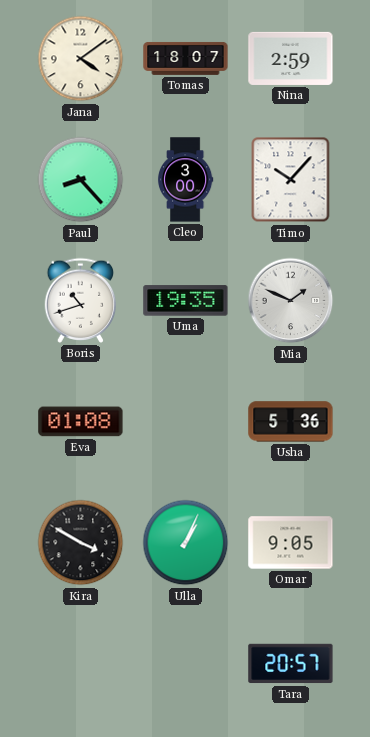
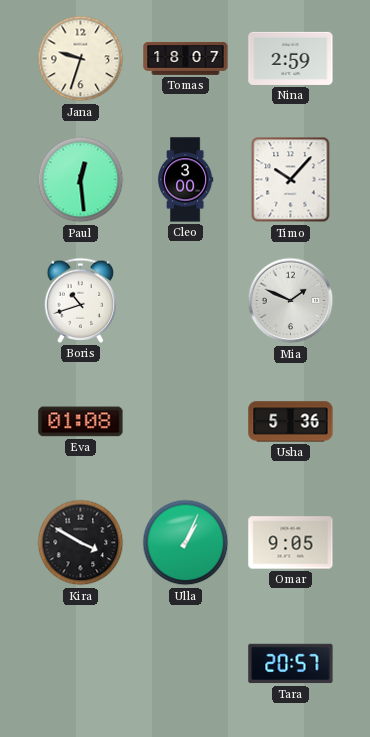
Jana: 4:09 -> 9:33
Paul: 8:23 -> 12:29
Uma: 19:35 -> none
